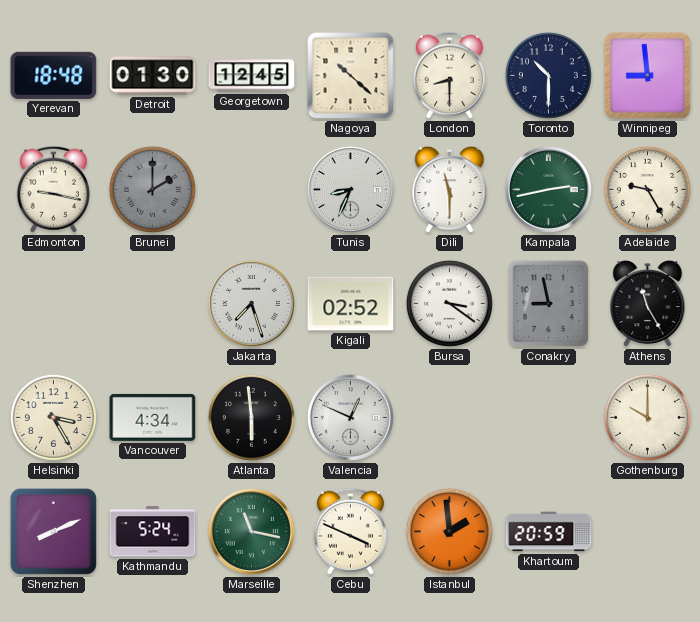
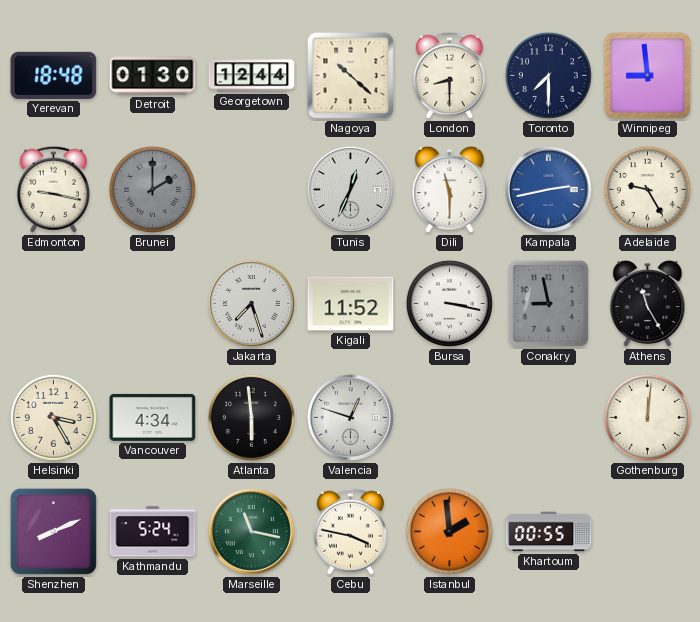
Georgetown: 12:45 -> 12:44
Toronto: 10:30 -> 7:30
Tunis: 8:34 -> 12:34
Kampala dial: green -> blue
Kigali: 02:52 -> 11:52
Bursa: 3:21 -> 3:17
Valencia: 12:49 -> 12:48
Gothenburg: 10:00 -> 12:01
Cebu: 3:49 -> 3:47
Khartoum: 20:59 -> 00:55
